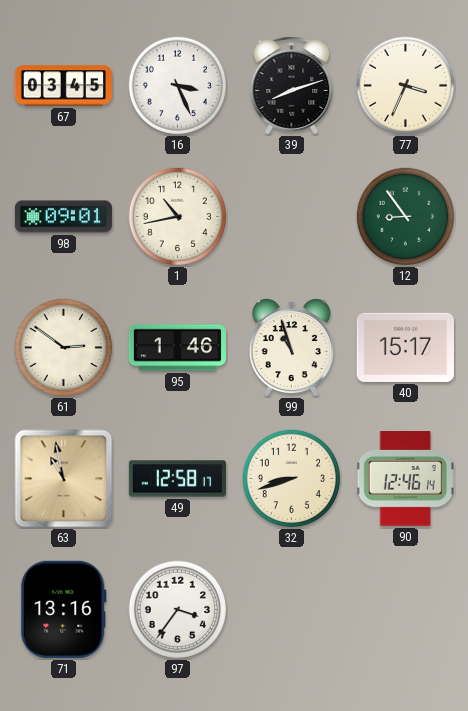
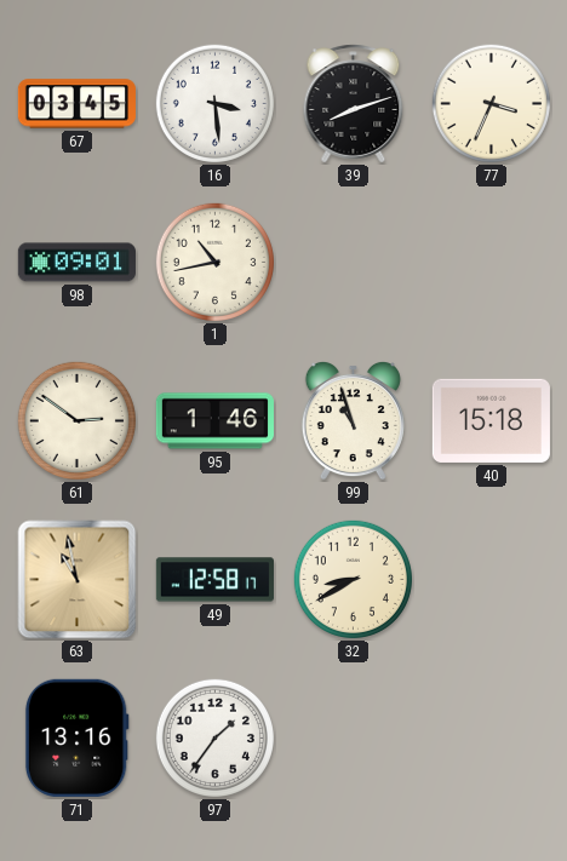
16: 3:26 -> 3:29
12: 8:54 -> none
40: 15:17 -> 15:18
32: 8:42 -> 8:40
90: 12:46 -> none
97: 3:36 -> 1:36
